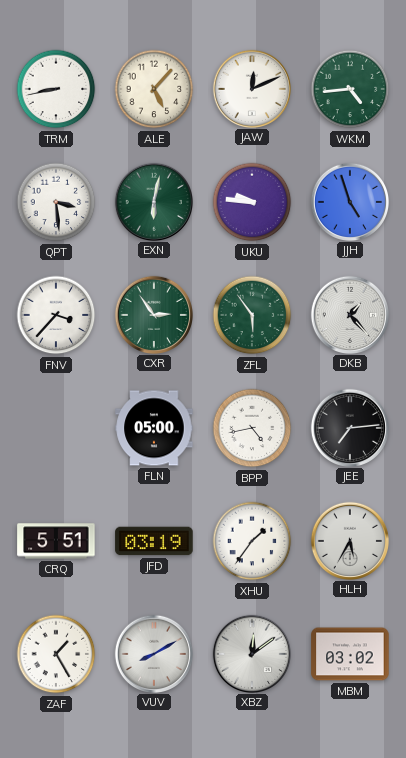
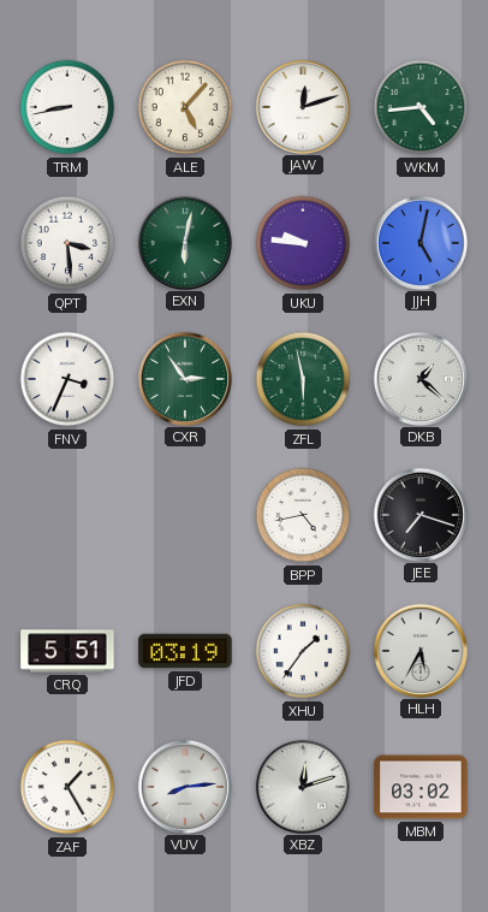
JAW: 12:11 -> 12:12
JJH: 4:57 -> 5:02
FNV: 3:37 -> 3:34
ZFL: 5:54 -> 5:58
DKB: 1:23 -> 1:22
FLN: 05:00 -> none
JEE: 7:14 -> 7:18
VUV: 8:10 -> 8:14
XBZ: 12:09 -> 12:12
